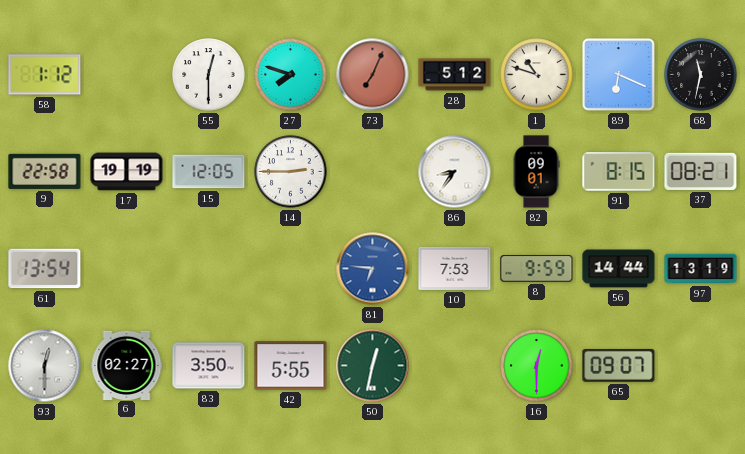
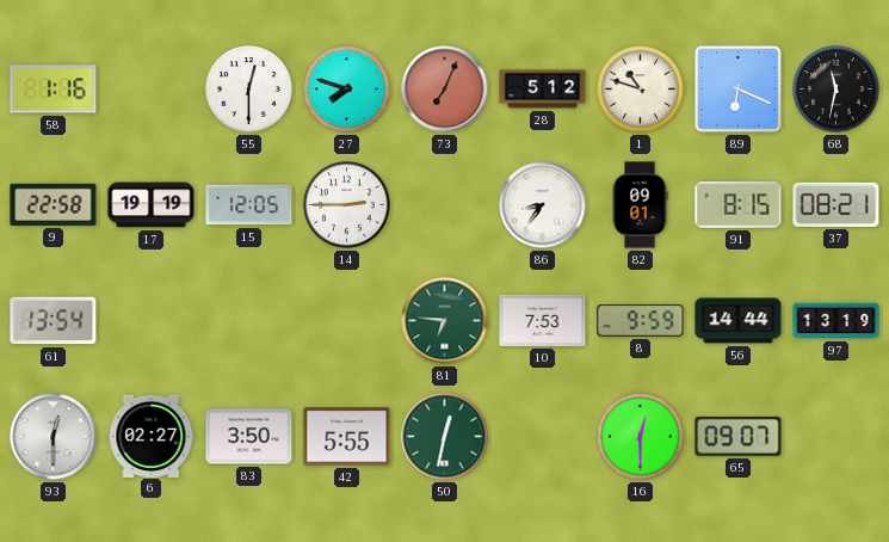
58: 1:12 -> 1:16
81 dial: blue -> green
